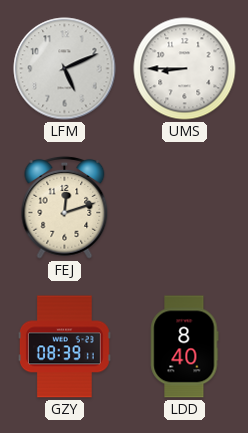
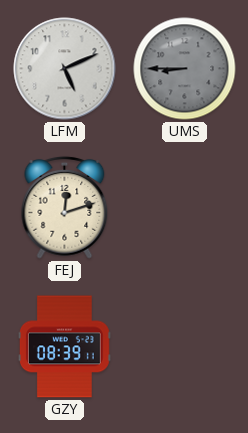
UMS dial: white -> grey
LDD: 8:40 -> none
